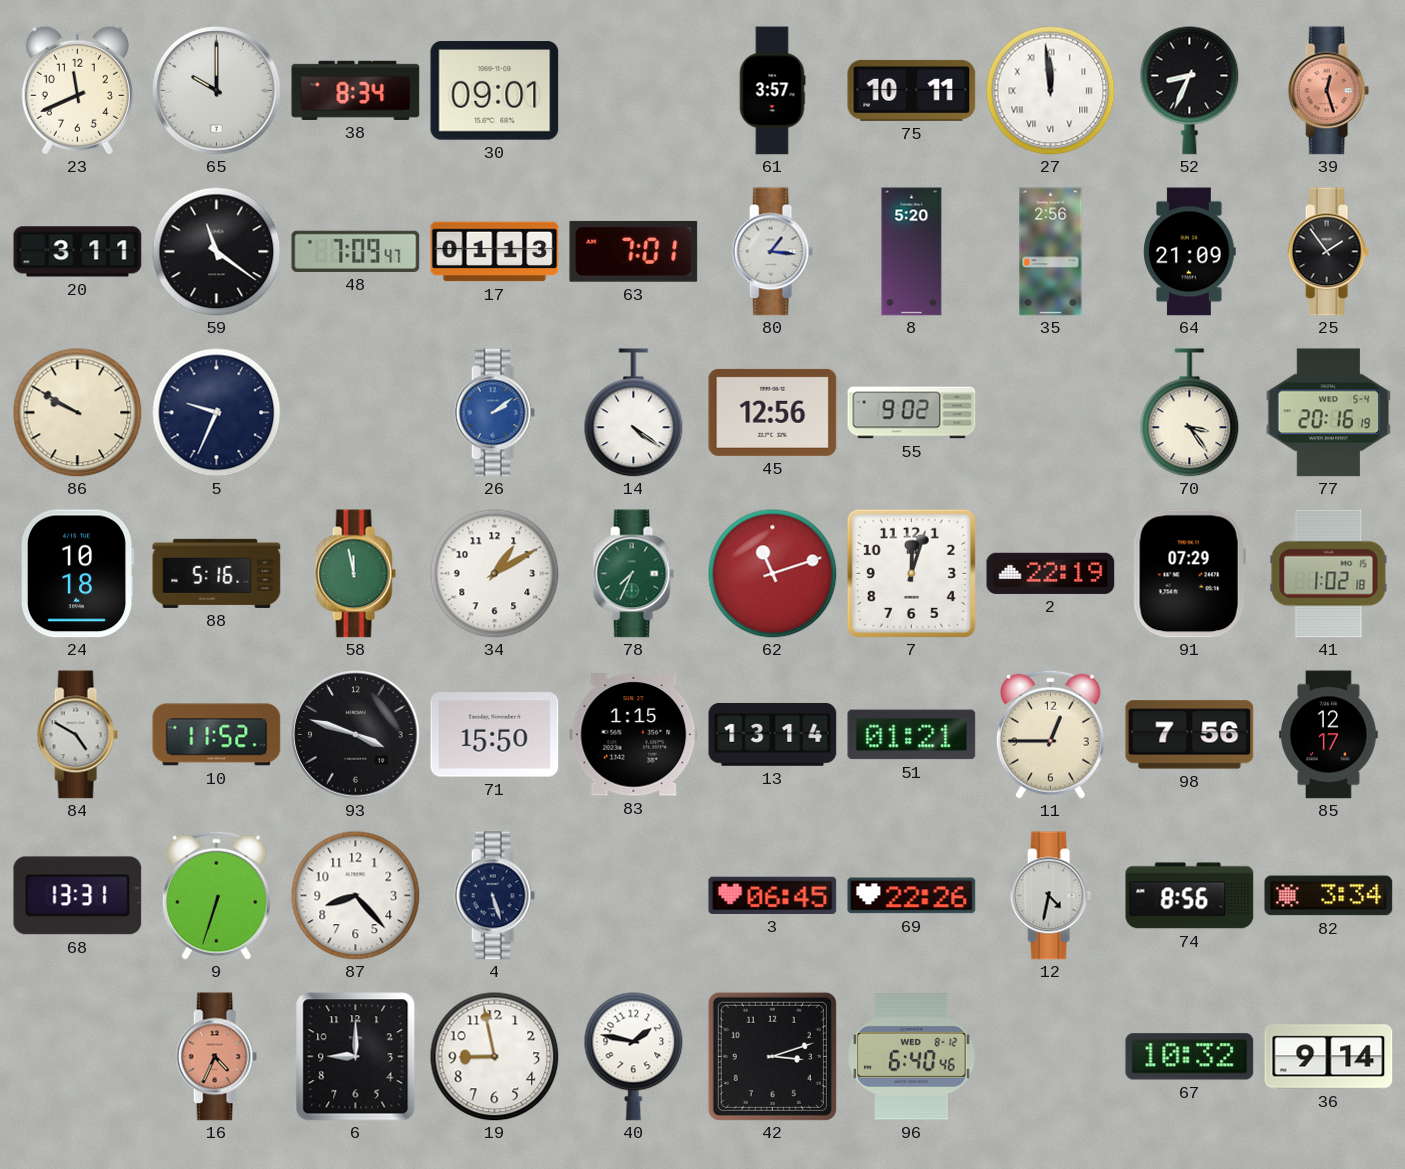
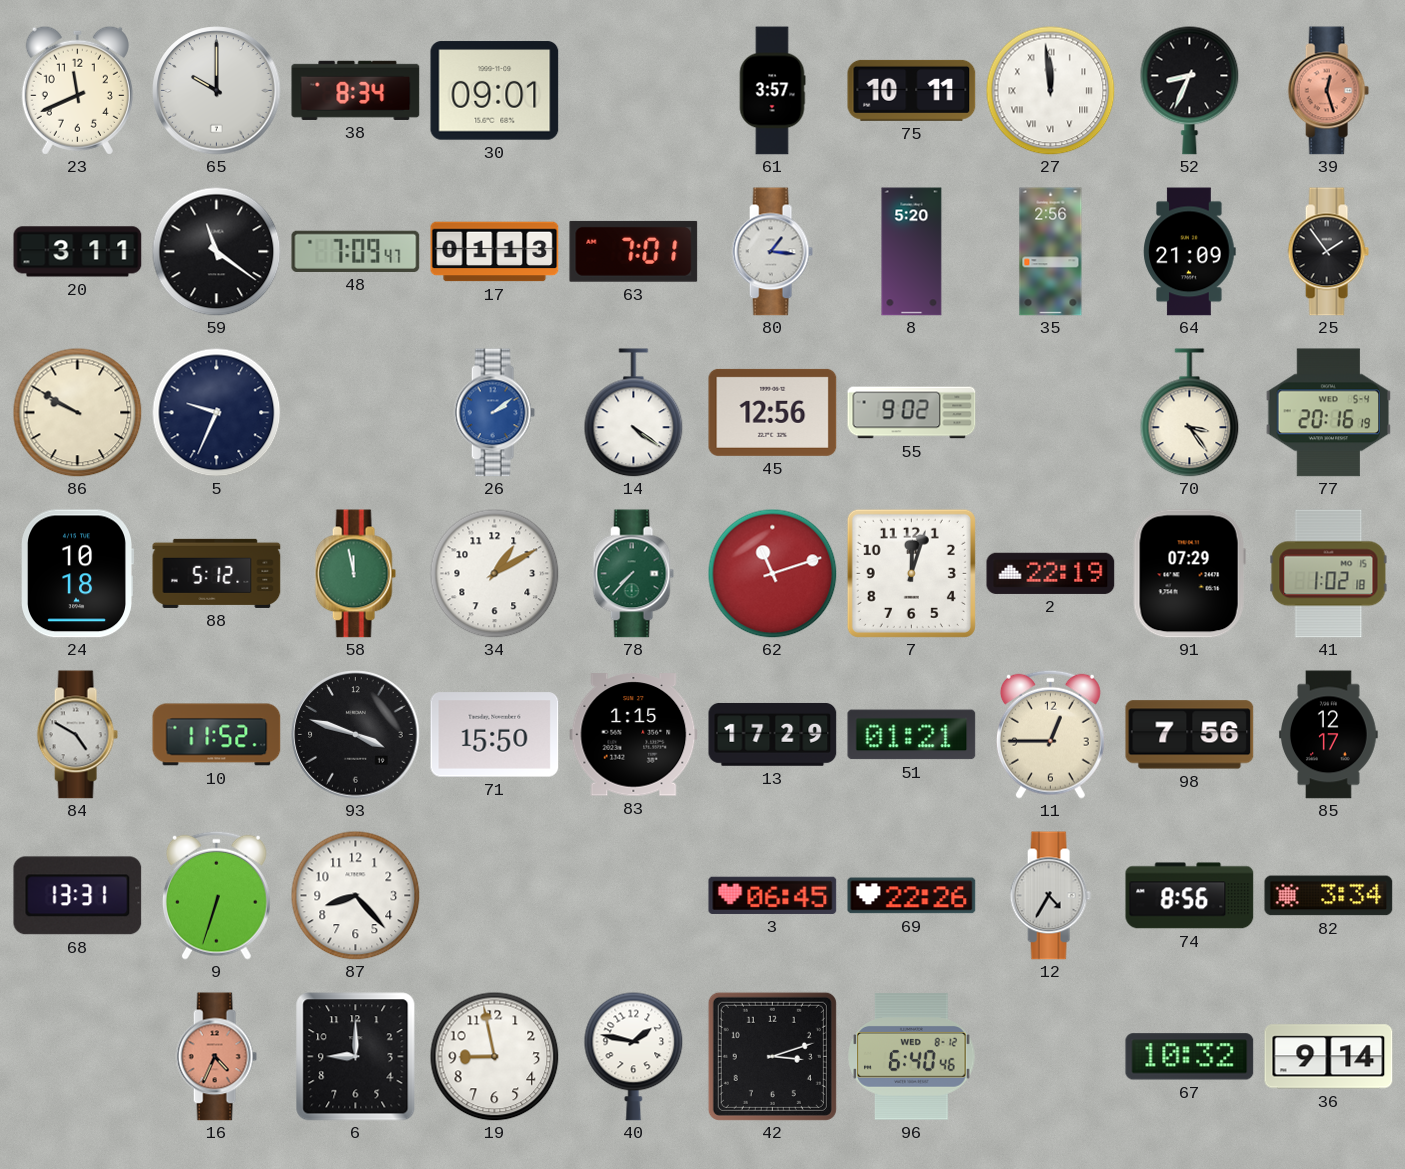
88: 5:16 -> 5:12
78: 7:34 -> 7:37
13: 13:14 -> 17:29
4: 5:27 -> none
12: 4:32 -> 4:35
